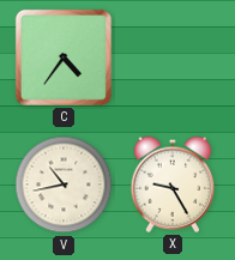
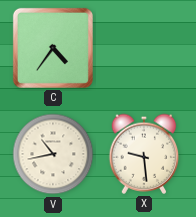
X: 9:25 -> 9:29
